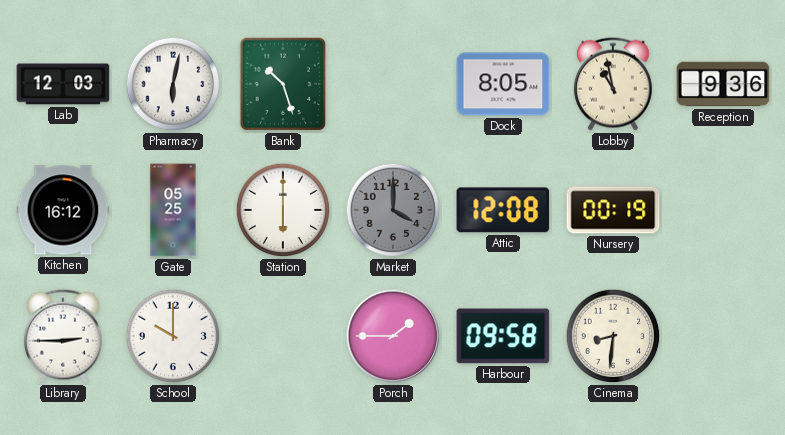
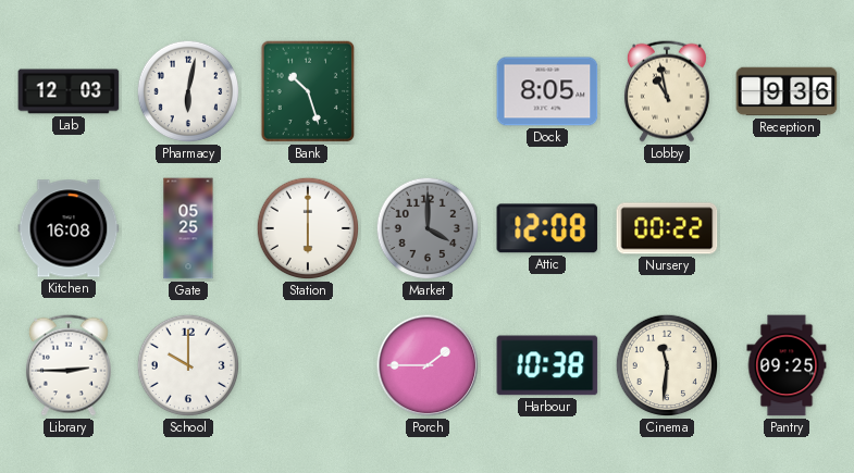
Kitchen: 16:12 -> 16:08
Nursery: 00:19 -> 00:22
Harbour: 09:58 -> 10:38
Cinema: 8:31 -> 11:31
Pantry: none -> 09:25
